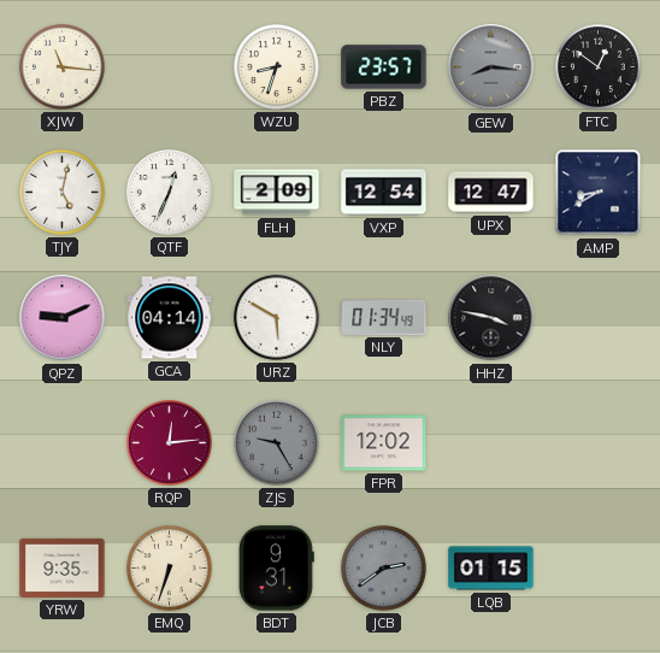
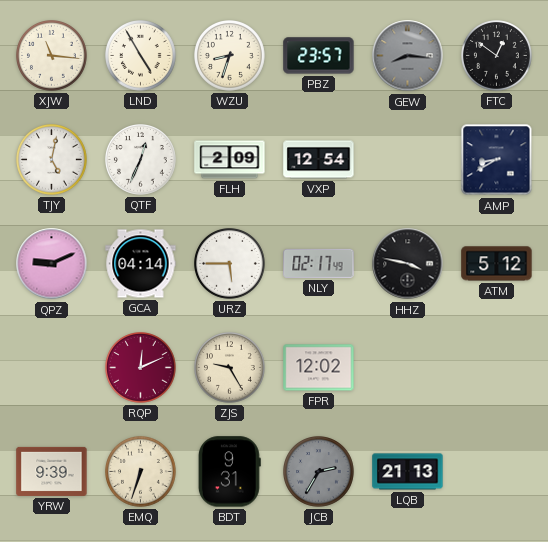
LND: none -> 4:55
UPX: 12:47 -> none
URZ: 5:50 -> 5:45
NLY: 01:34 -> 02:17
ATM: none -> 5:12
RQP: 12:14 -> 12:11
ZJS dial: grey -> cream
YRW: 9:35 -> 9:39
JCB: 2:39 -> 2:35
LQB: 01:15 -> 21:13
